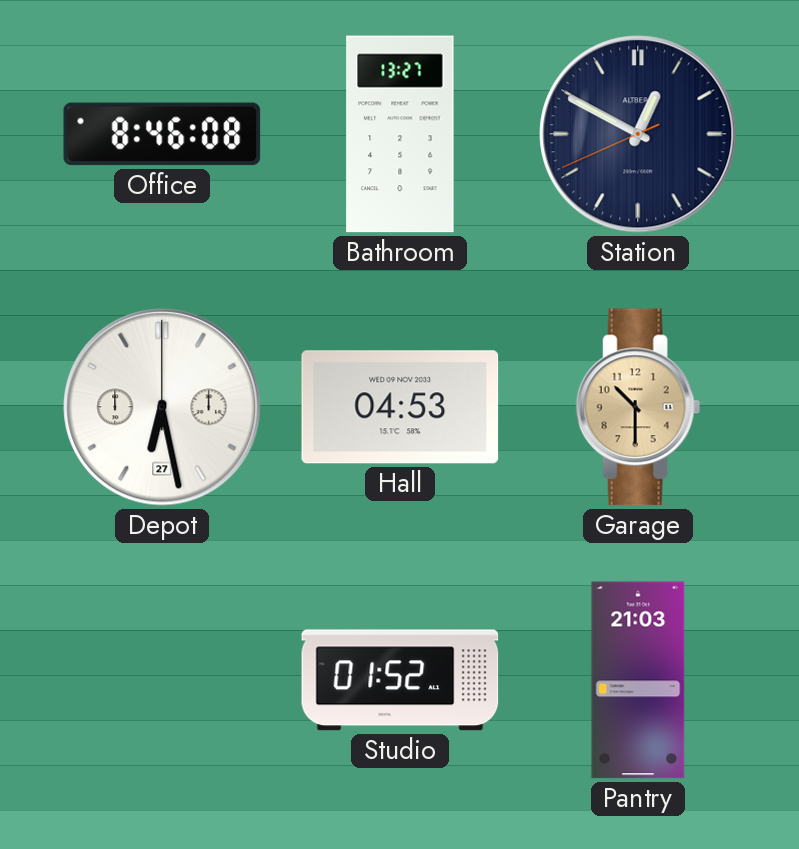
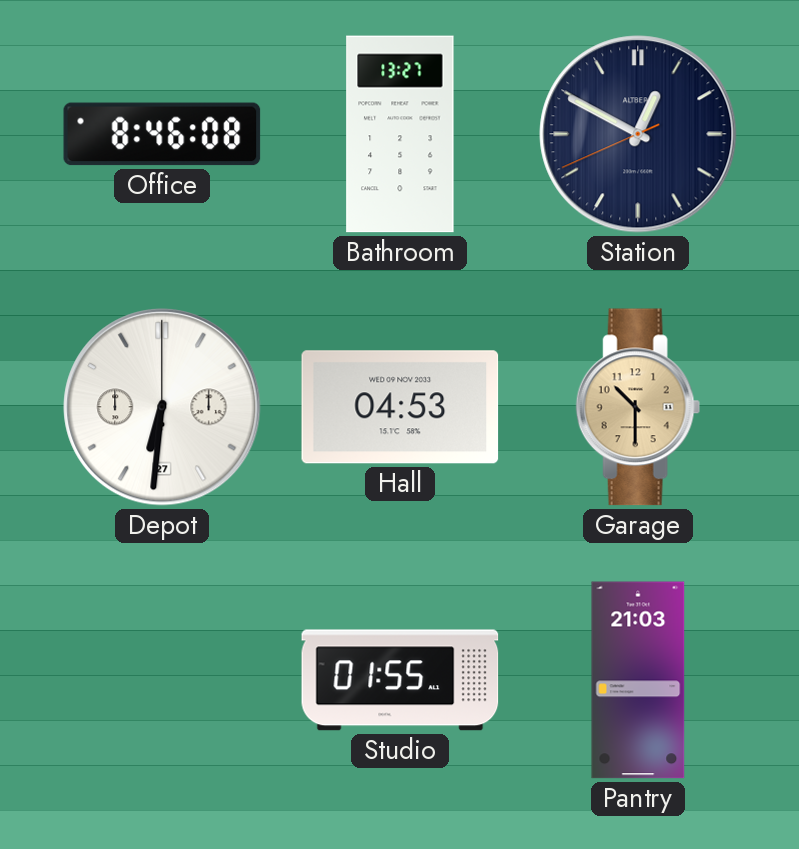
Depot: 6:28 -> 6:31
Studio: 01:52 -> 01:55
